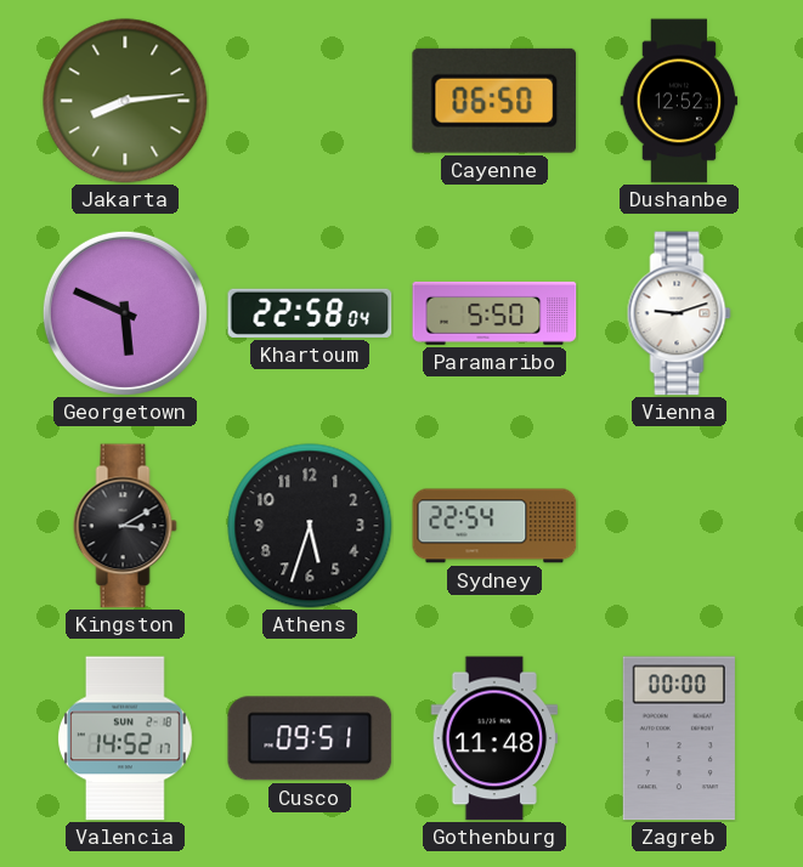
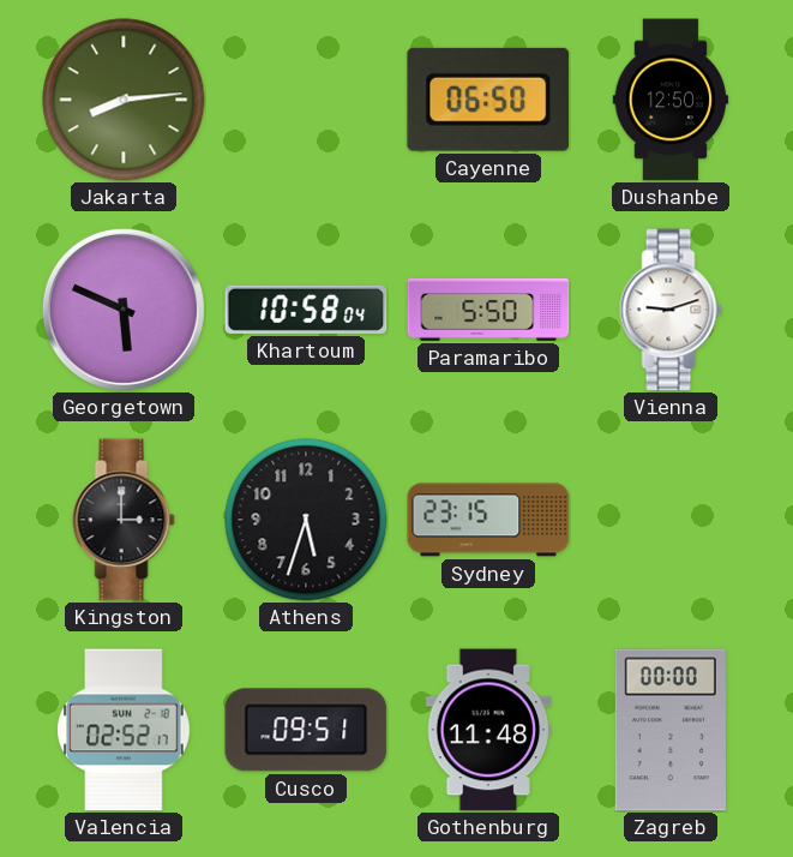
Dushanbe: 12:52 -> 12:50
Khartoum: 22:58 -> 10:58
Kingston: 3:10 -> 3:00
Sydney: 22:54 -> 23:15
Valencia: 14:52 -> 02:52
